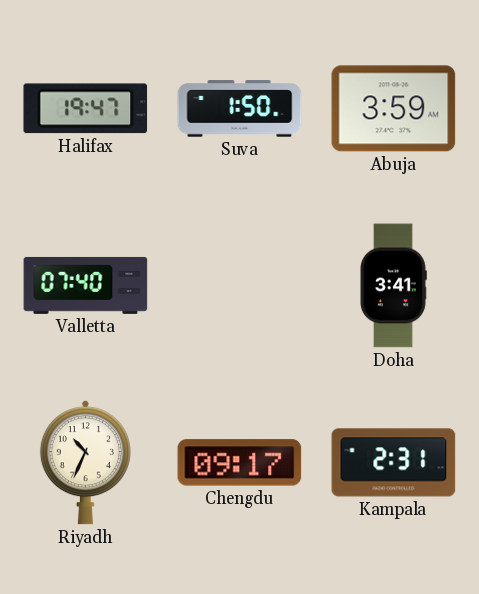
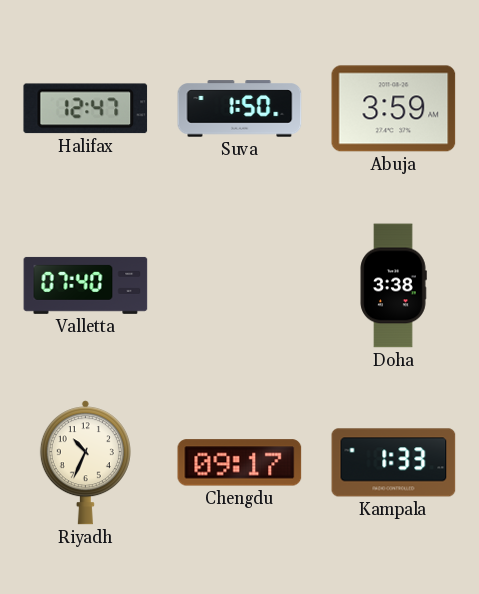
Halifax: 19:47 -> 12:47
Doha: 3:41 -> 3:38
Kampala: 2:31 -> 1:33
